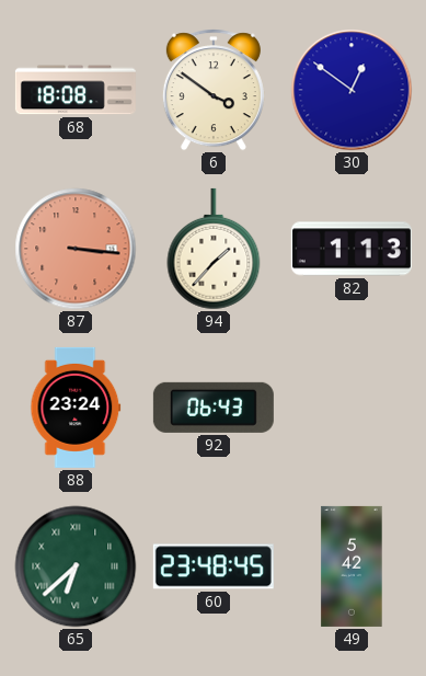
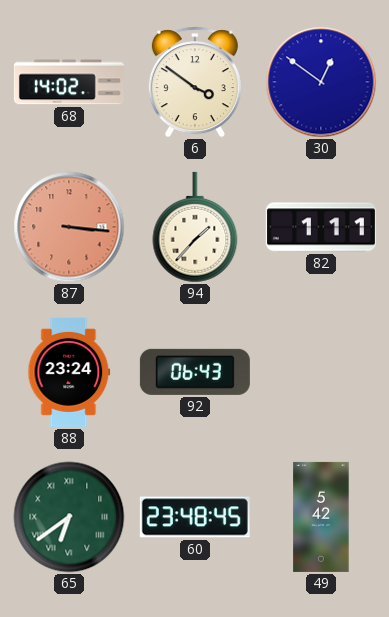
68: 18:08 -> 14:02
82: 1:13 -> 1:11
65: 6:38 -> 6:39
